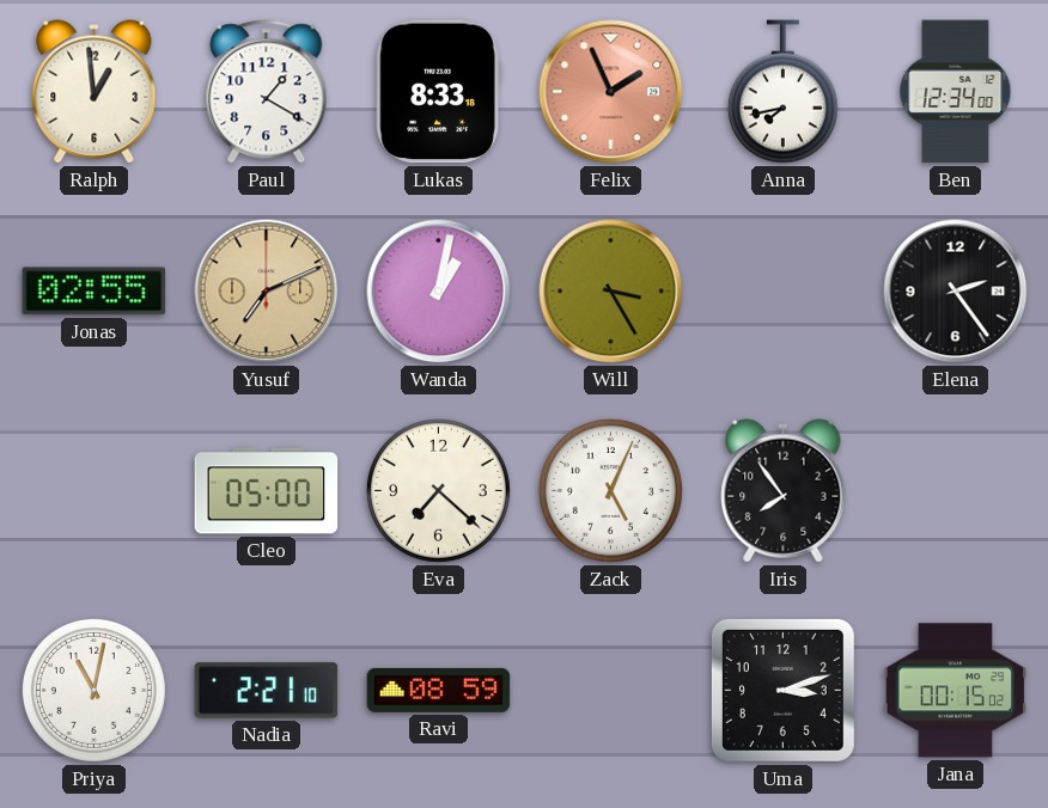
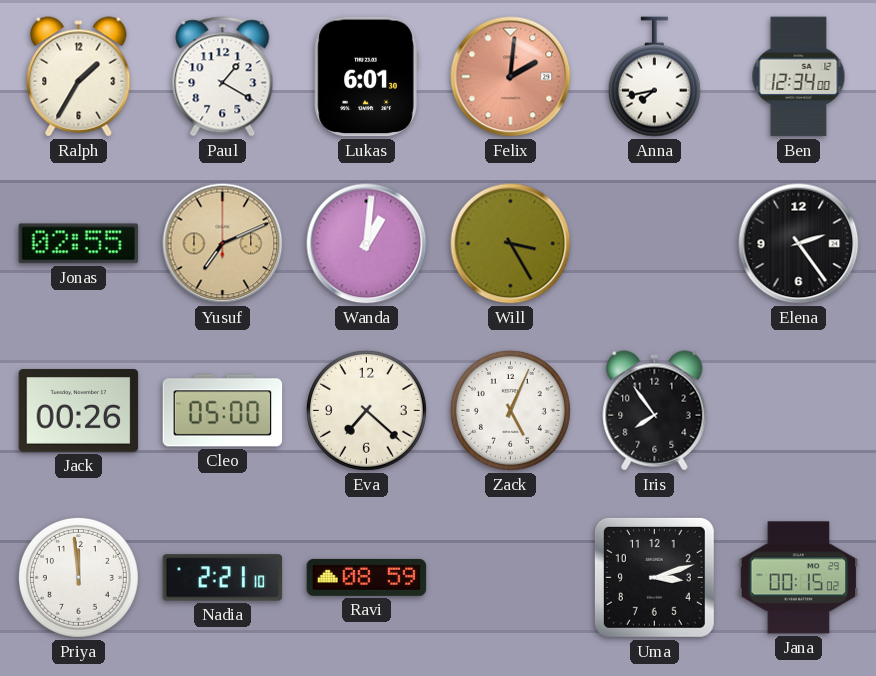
Ralph: 12:59 -> 1:35
Lukas: 8:33 -> 6:01
Felix: 1:56 -> 2:01
Wanda: 1:02 -> 1:01
Jack: none -> 00:26
Priya: 11:02 -> 11:59
